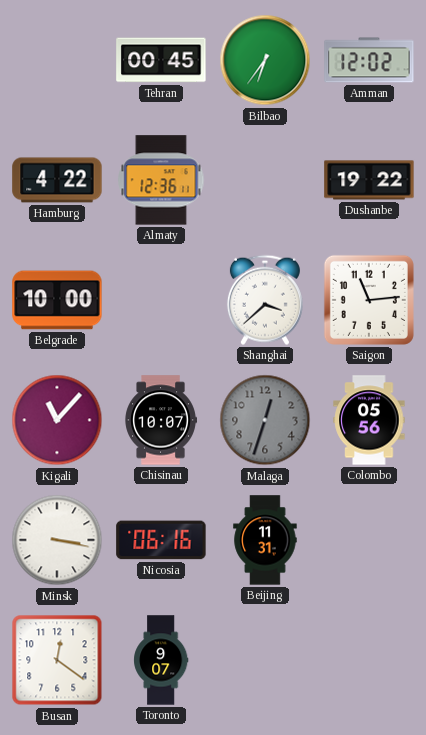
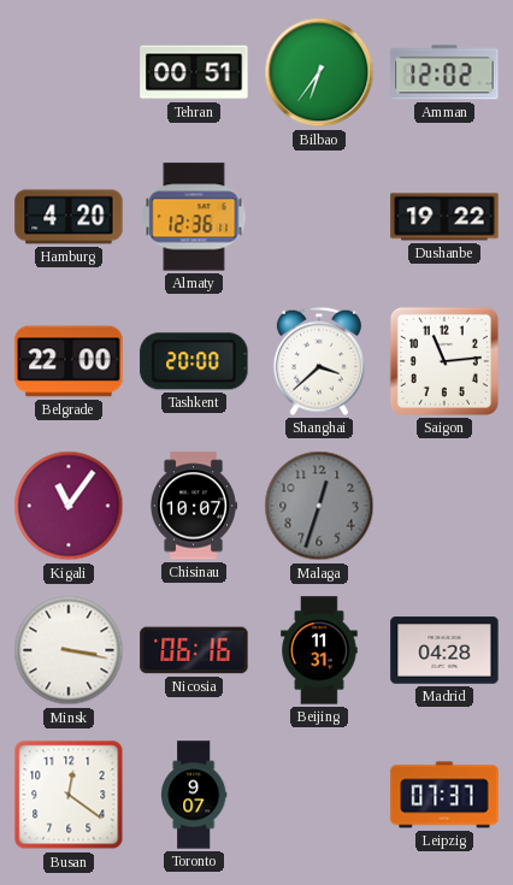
Tehran: 00:45 -> 00:51
Hamburg: 4:22 -> 4:20
Belgrade: 10:00 -> 22:00
Tashkent: none -> 20:00
Kigali: 11:07 -> 11:06
Colombo: 05:56 -> none
Madrid: none -> 04:28
Leipzig: none -> 07:37
